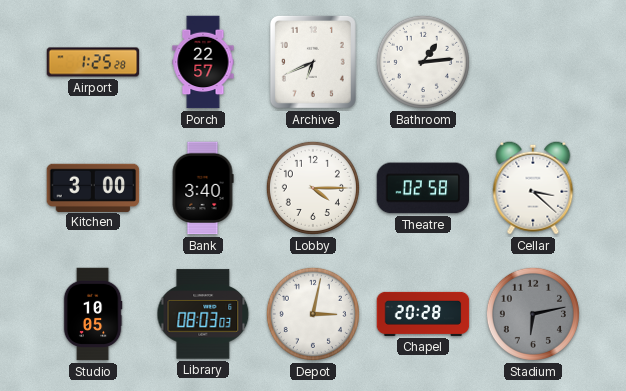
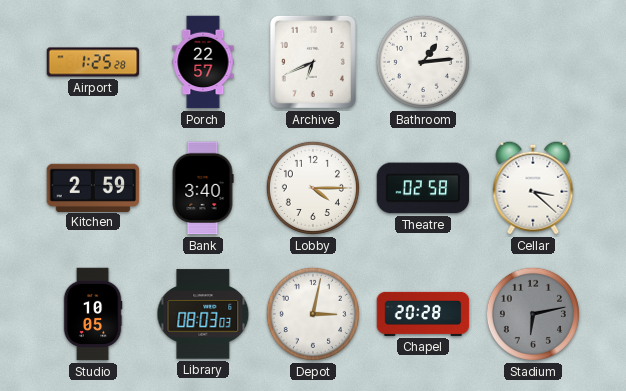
Kitchen: 3:00 -> 2:59
